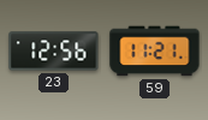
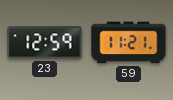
23: 12:56 -> 12:59
